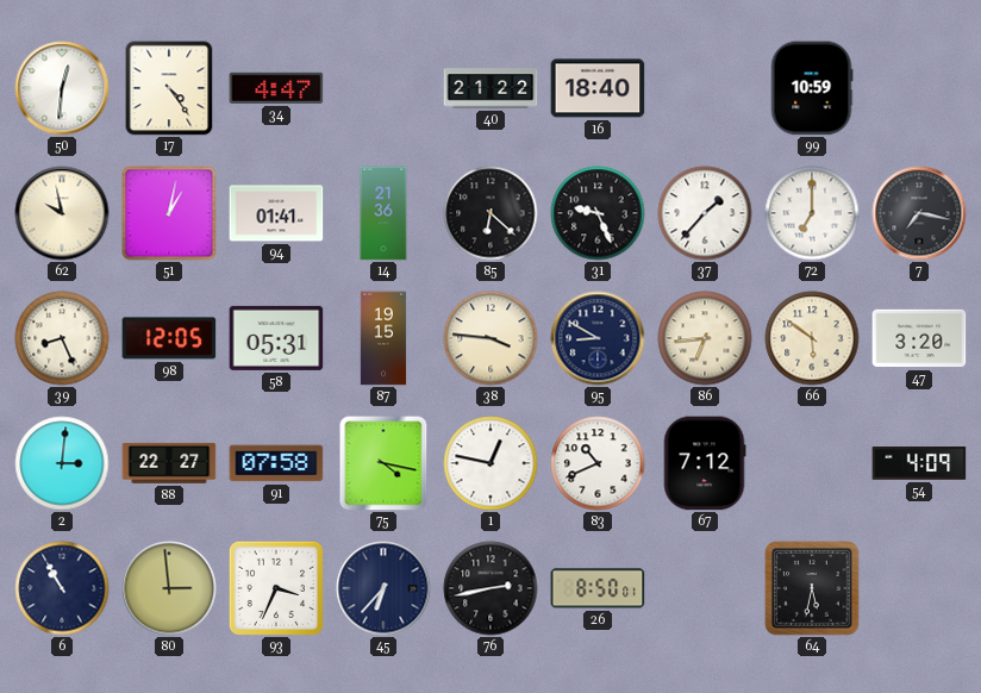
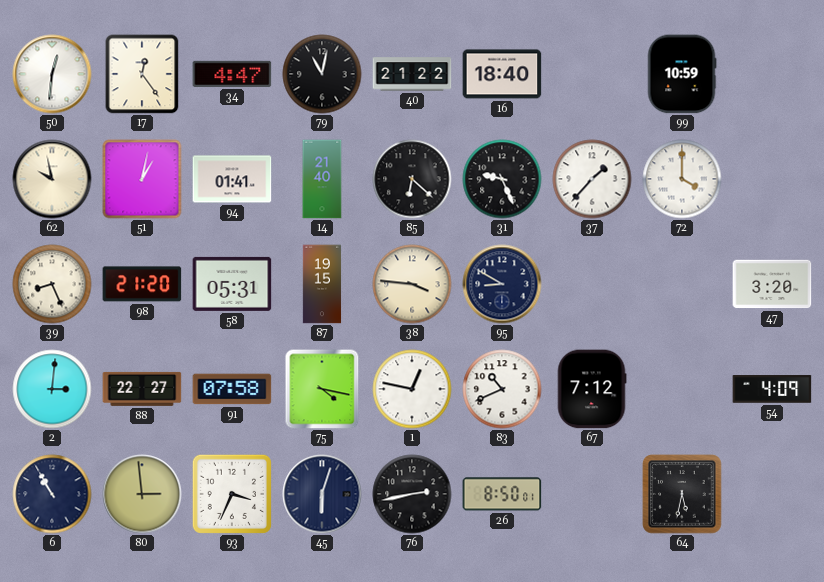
17: 4:24 -> 12:24
79: none -> 11:02
14: 21:36 -> 21:40
72: 7:00 -> 4:00
7: 7:17 -> none
98: 12:05 -> 21:20
86: 6:44 -> none
66: 5:51 -> none
45: 6:37 -> 6:03
